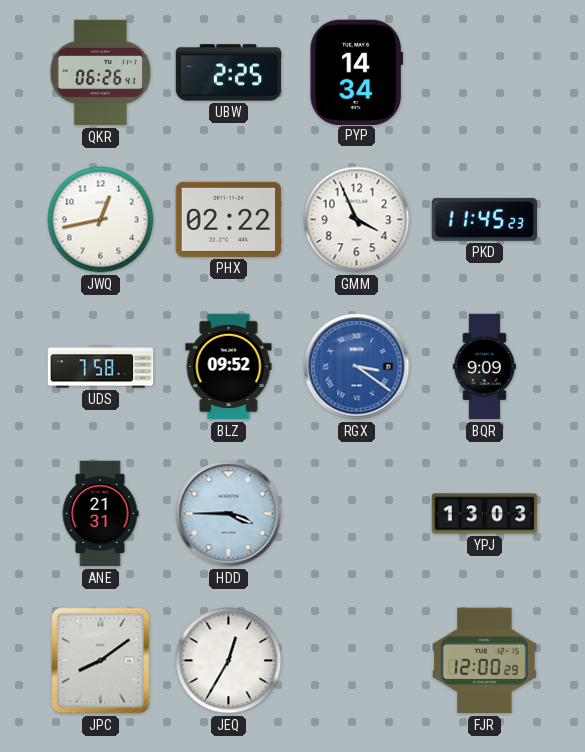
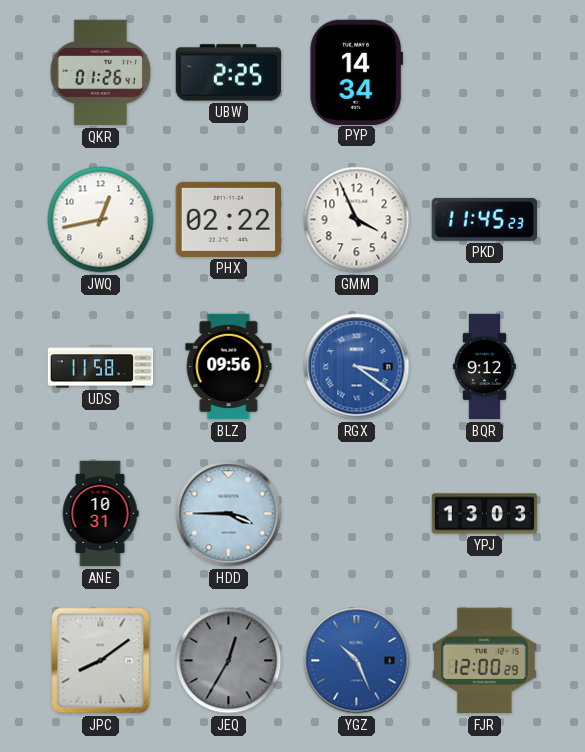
QKR: 06:26 -> 01:26
UDS: 7:58 -> 11:58
BLZ: 09:52 -> 09:56
BQR: 9:09 -> 9:12
ANE: 21:31 -> 10:31
JEQ dial: white -> grey
YGZ: none -> 10:26
